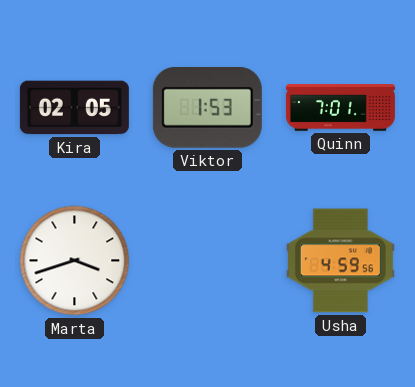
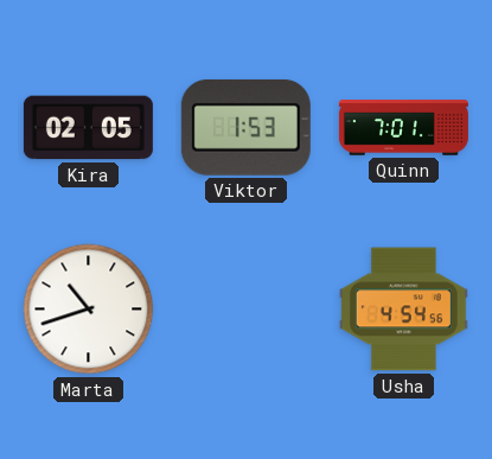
Marta: 3:42 -> 10:42
Usha: 4:59 -> 4:54
